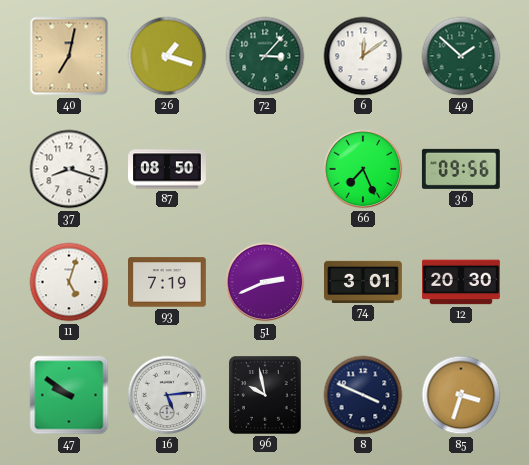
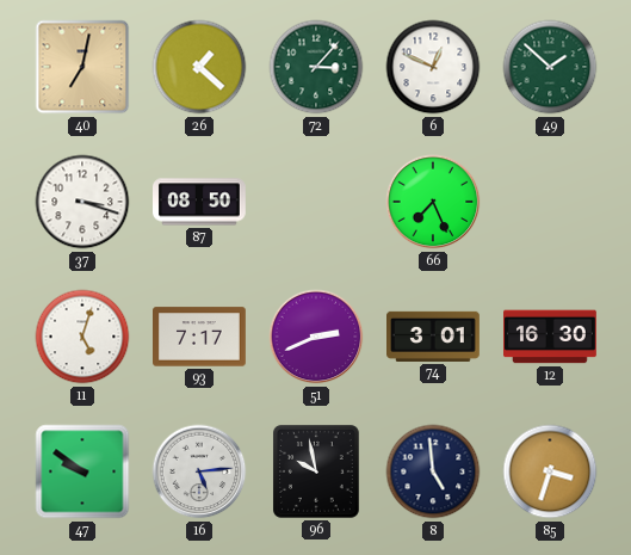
26: 1:18 -> 1:22
6: 12:09 -> 12:49
37: 8:18 -> 3:18
36: 09:56 -> none
93: 7:19 -> 7:17
12: 20:30 -> 16:30
8: 3:49 -> 4:59
